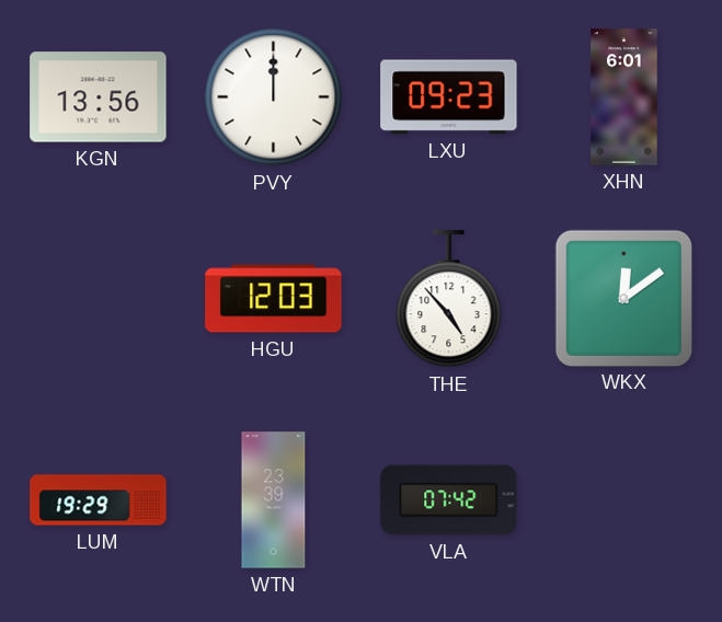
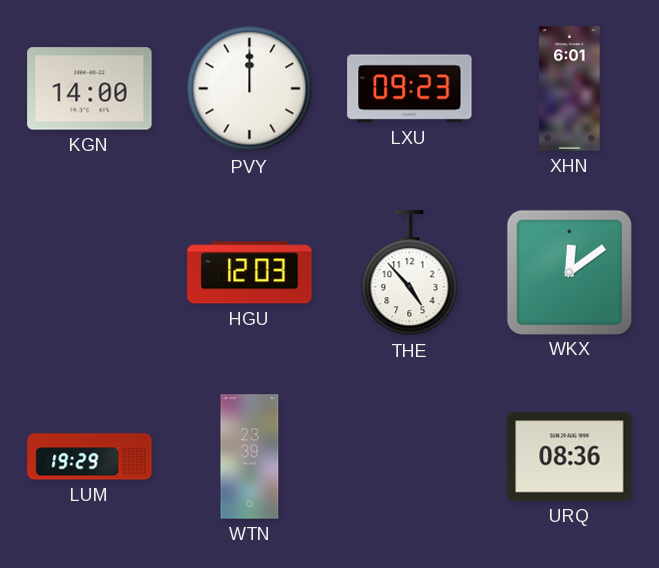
KGN: 13:56 -> 14:00
VLA: 07:42 -> none
URQ: none -> 08:36
